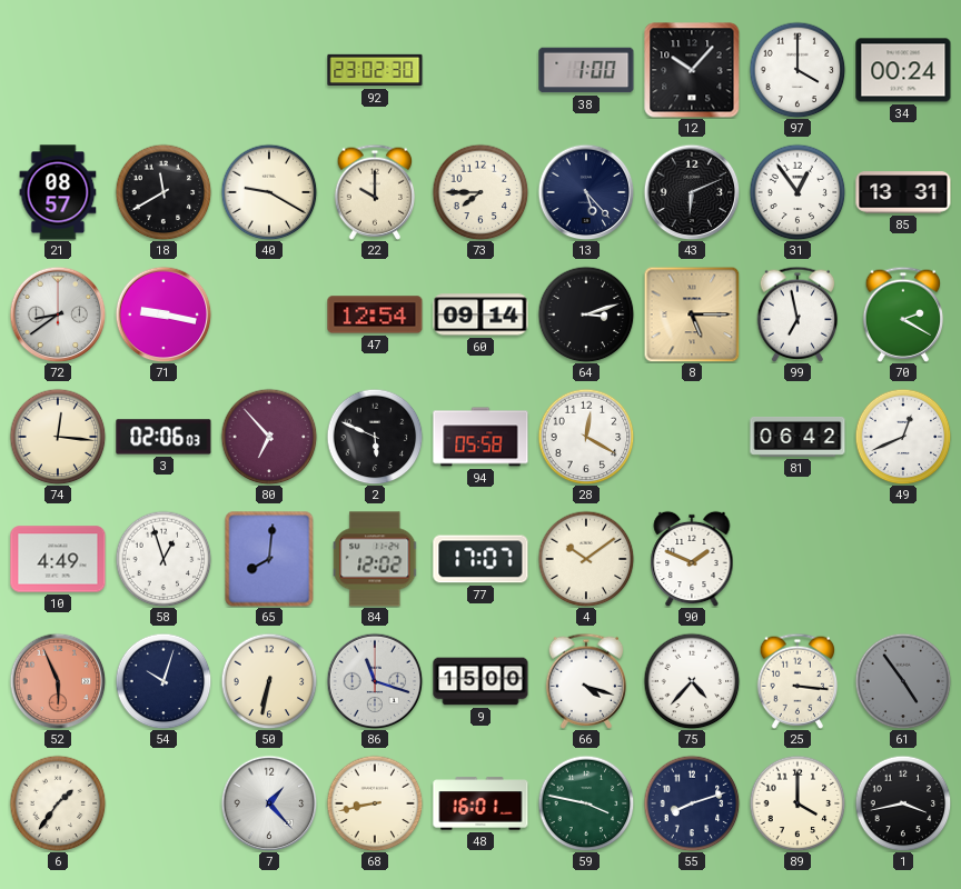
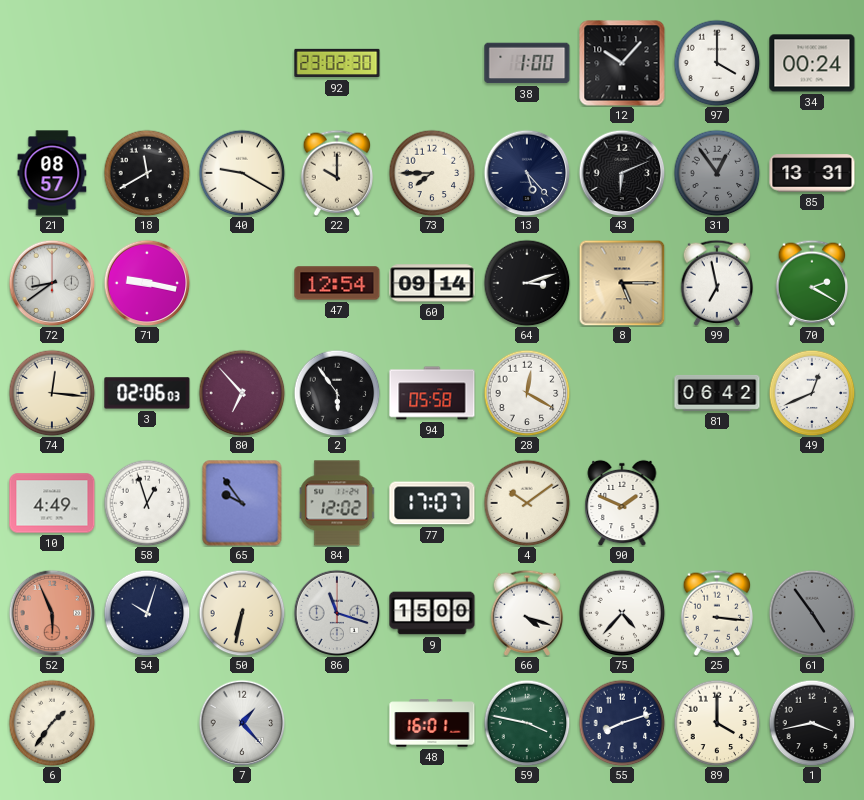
31 dial: white -> grey
2: 5:49 -> 5:54
65: 8:01 -> 9:54
68: 8:43 -> none
